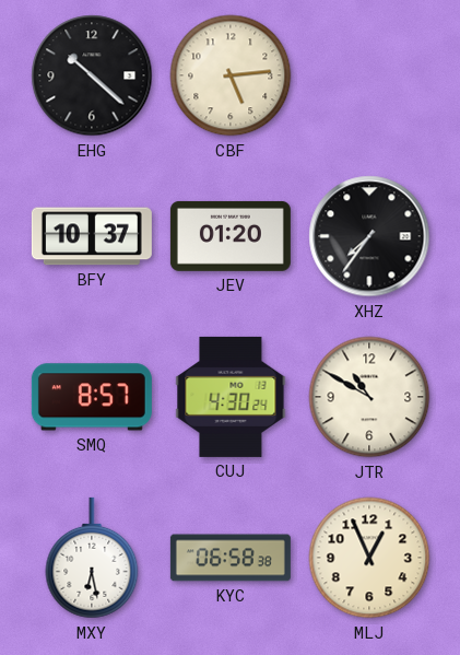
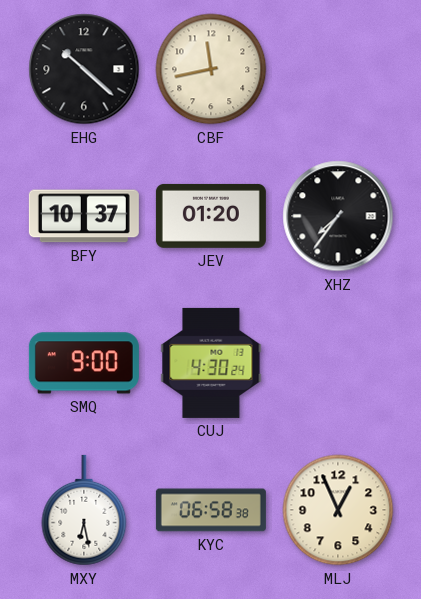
CBF: 5:14 -> 11:43
SMQ: 8:57 -> 9:00
JTR: 10:50 -> none
